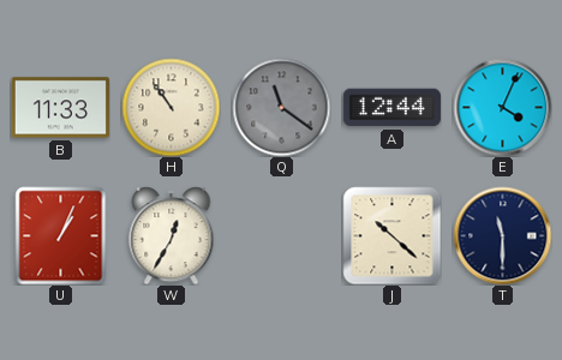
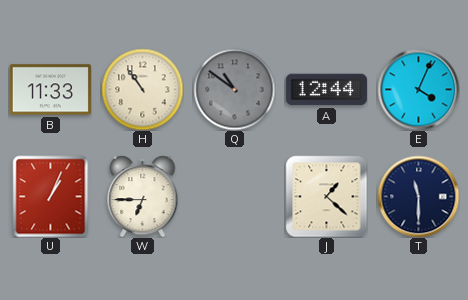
Q: 11:21 -> 10:51
W: 12:35 -> 6:45
J: 10:22 -> 1:22
